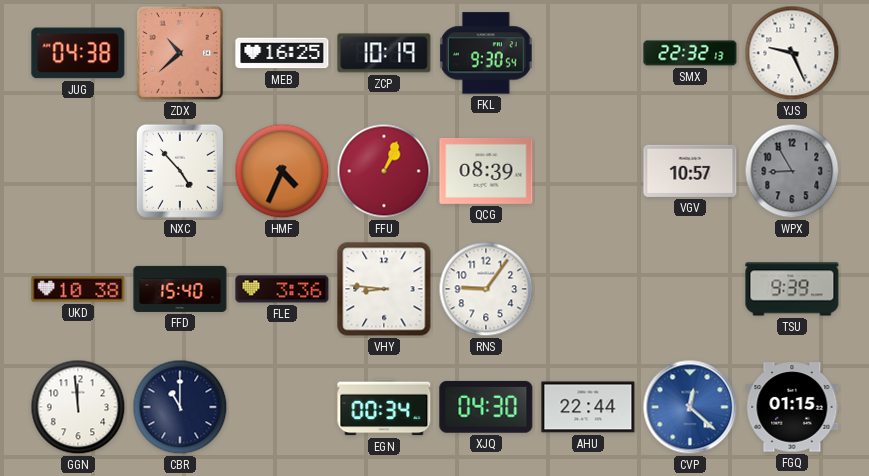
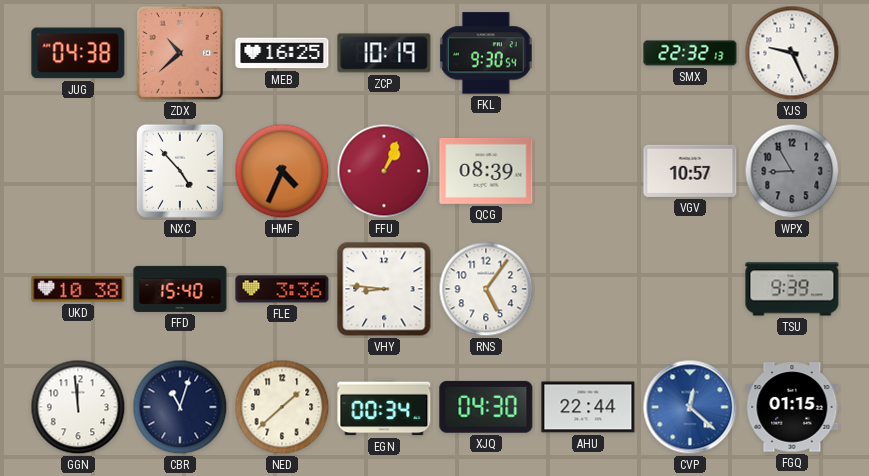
RNS: 9:06 -> 5:06
CBR: 11:00 -> 11:03
NED: none -> 1:38
